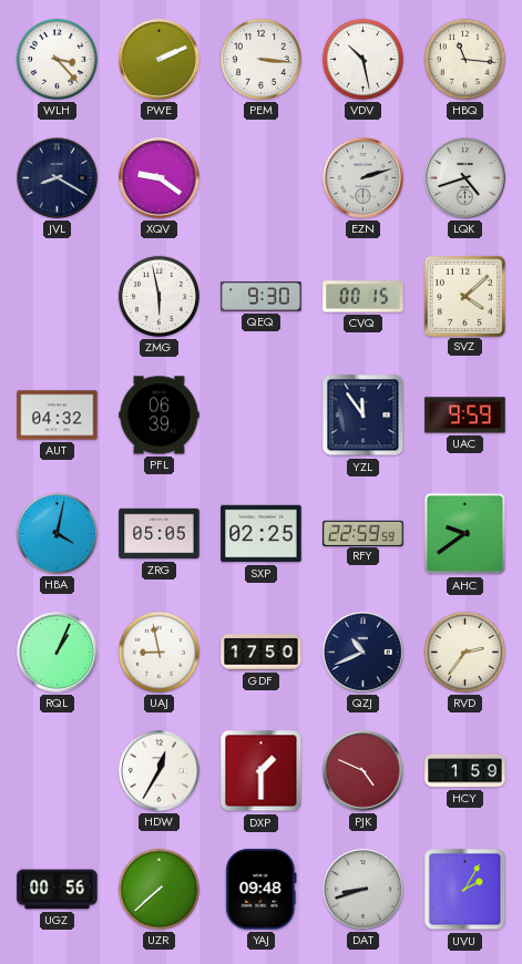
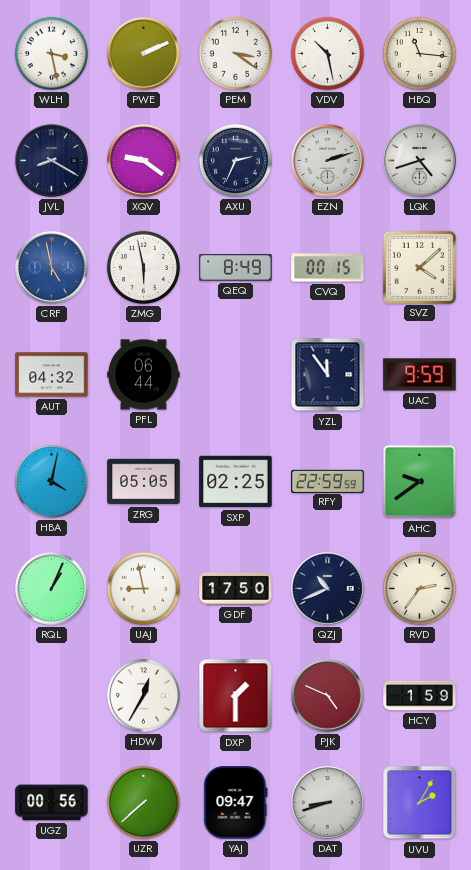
WLH: 3:23 -> 3:28
PEM: 3:16 -> 3:21
AXU: none -> 2:34
CRF: none -> 4:58
QEQ: 9:30 -> 8:49
PFL: 06:39 -> 06:44
YAJ: 09:48 -> 09:47
